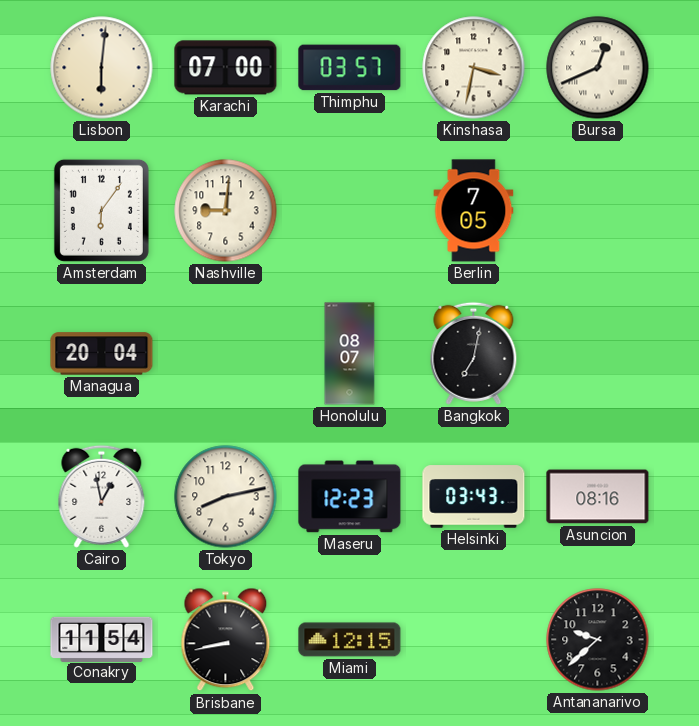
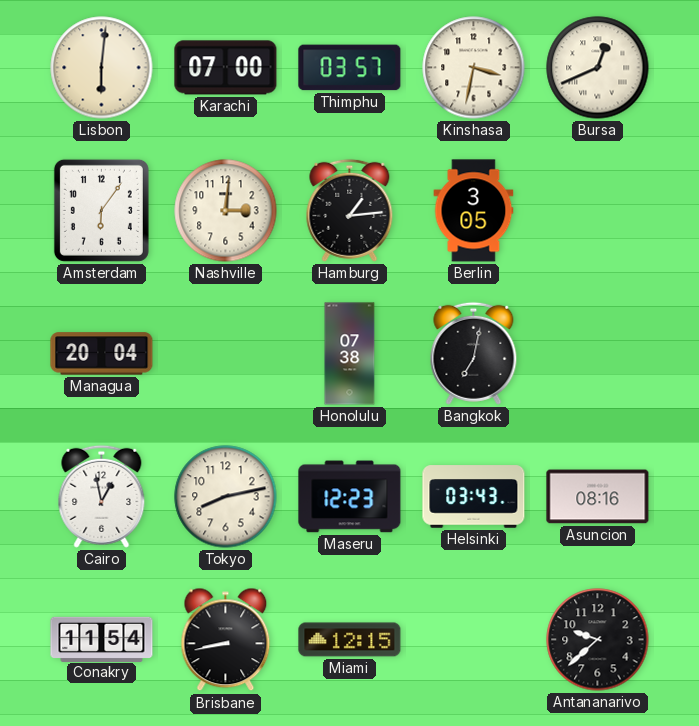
Nashville: 9:01 -> 3:01
Hamburg: none -> 1:14
Berlin: 7:05 -> 3:05
Honolulu: 08:07 -> 07:38
